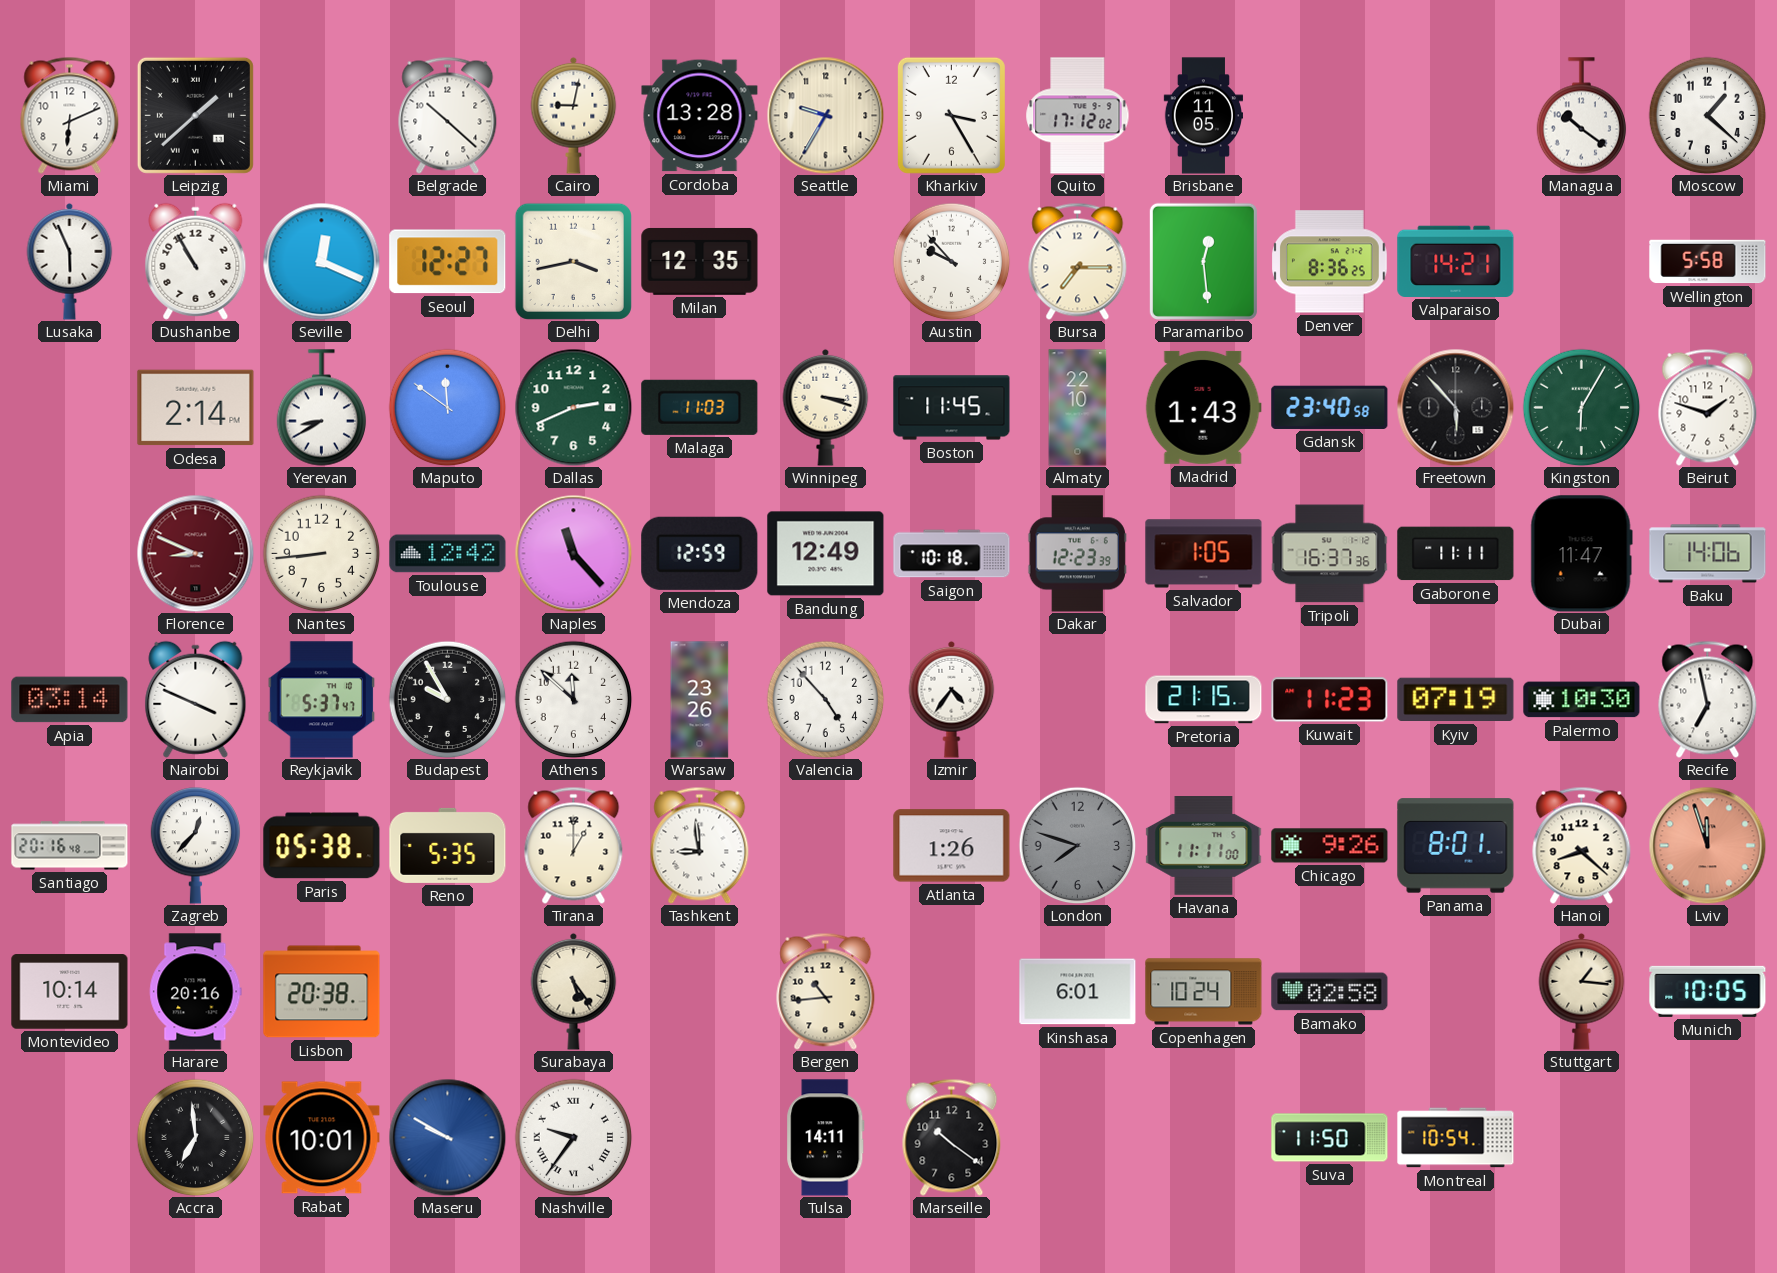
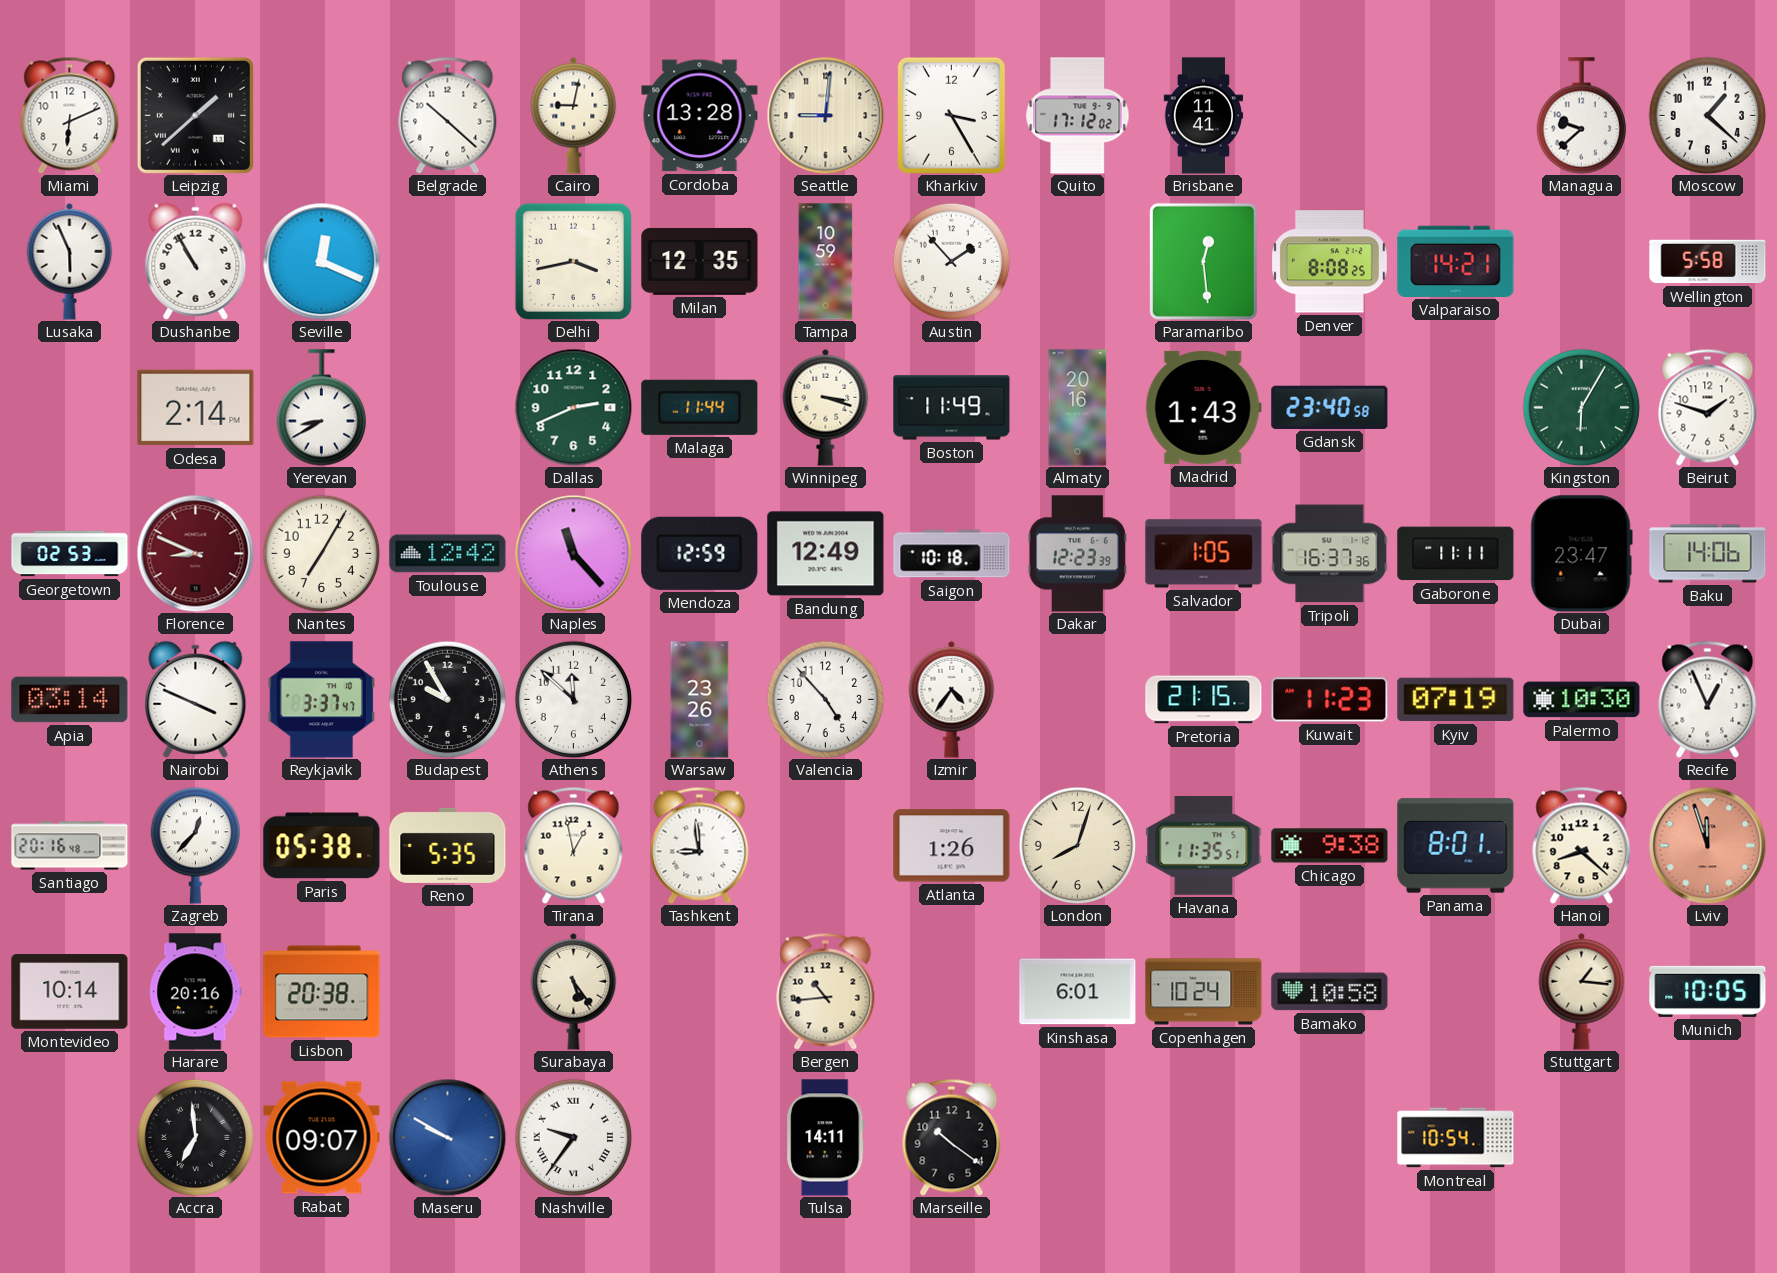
Seattle: 9:35 -> 9:01
Brisbane: 11:05 -> 11:41
Managua: 10:21 -> 9:38
Seoul: 12:27 -> none
Tampa: none -> 10:59
Austin: 9:53 -> 1:53
Bursa: 7:15 -> none
Denver: 8:36 -> 8:08
Maputo: 11:51 -> none
Malaga: 11:03 -> 11:44
Boston: 11:45 -> 11:49
Almaty: 22:10 -> 20:16
Freetown: 5:53 -> none
Georgetown: none -> 02:53
Nantes: 8:44 -> 7:05
Dubai: 11:47 -> 23:47
Reykjavik: 5:37 -> 3:37
Recife: 6:58 -> 12:56
Tirana: 1:00 -> 12:58
London: 7:48 -> 8:03
London dial: grey -> cream
Havana: 11:11 -> 11:35
Chicago: 9:26 -> 9:38
Bamako: 02:58 -> 10:58
Rabat: 10:01 -> 09:07
Suva: 11:50 -> none
